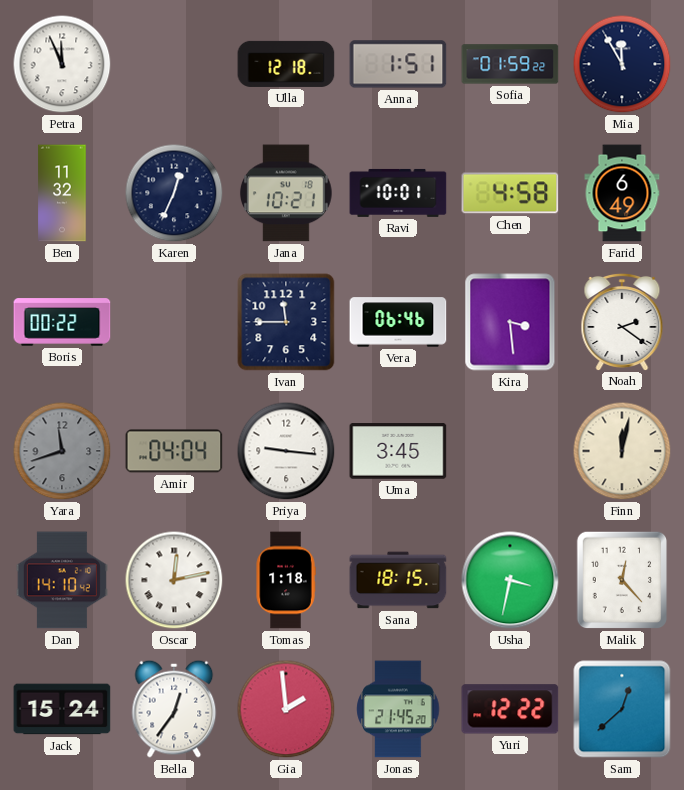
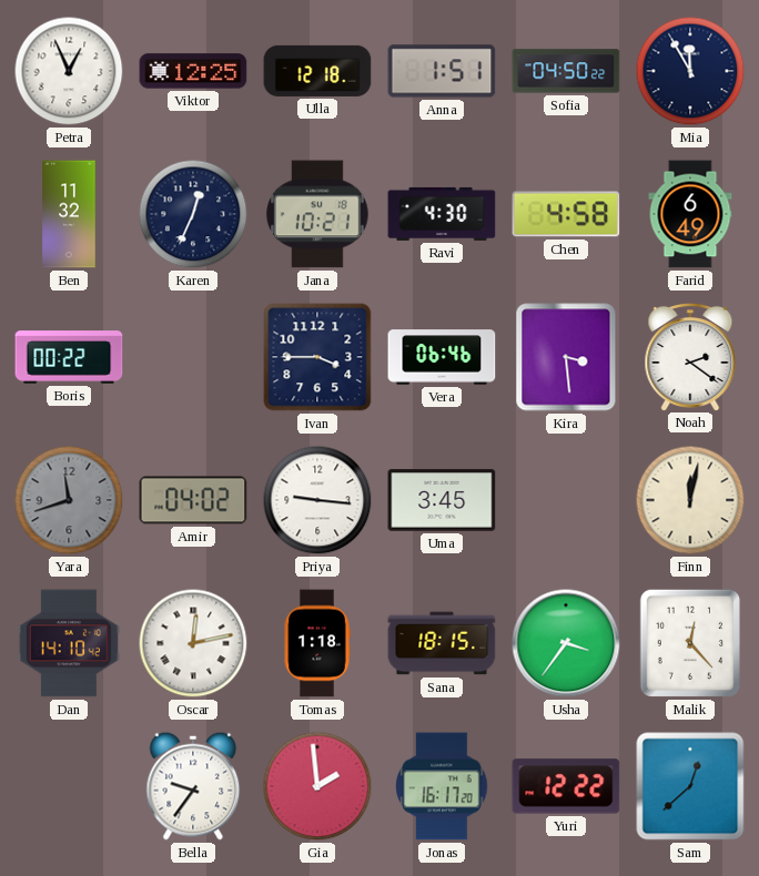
Petra: 11:56 -> 12:56
Viktor: none -> 12:25
Sofia: 01:59 -> 04:50
Ravi: 10:01 -> 4:30
Ivan: 11:45 -> 3:45
Amir: 04:04 -> 04:02
Usha: 3:32 -> 3:36
Jack: 15:24 -> none
Bella: 12:36 -> 9:36
Jonas: 21:45 -> 16:17
